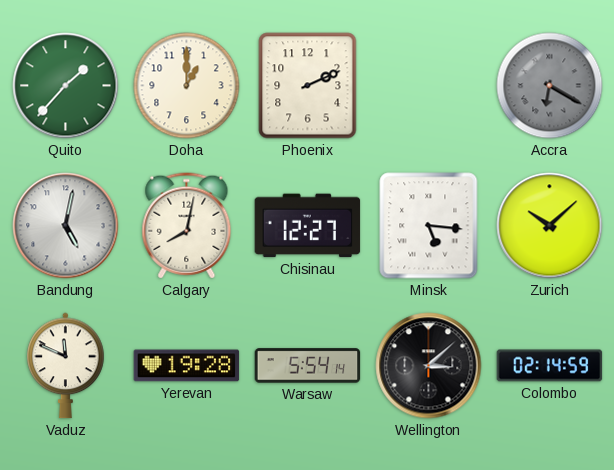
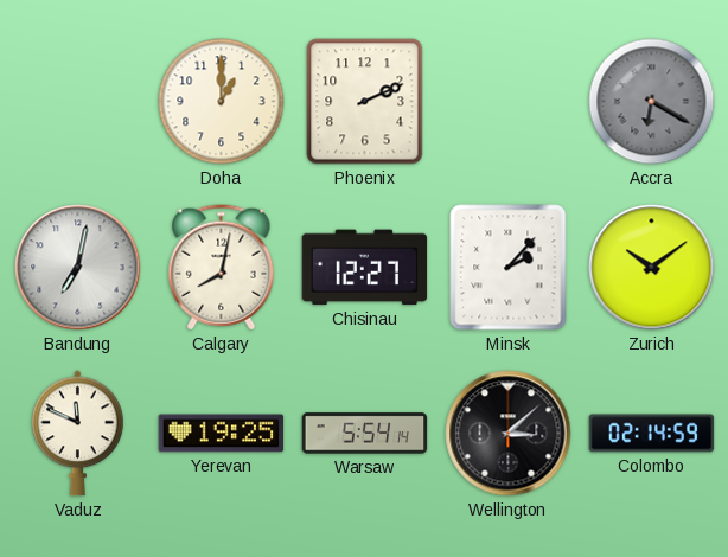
Quito: 1:37 -> none
Bandung: 5:02 -> 7:02
Minsk: 5:16 -> 2:07
Zurich: 10:08 -> 10:09
Yerevan: 19:28 -> 19:25
